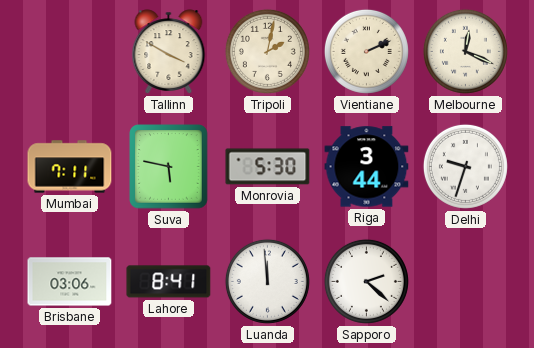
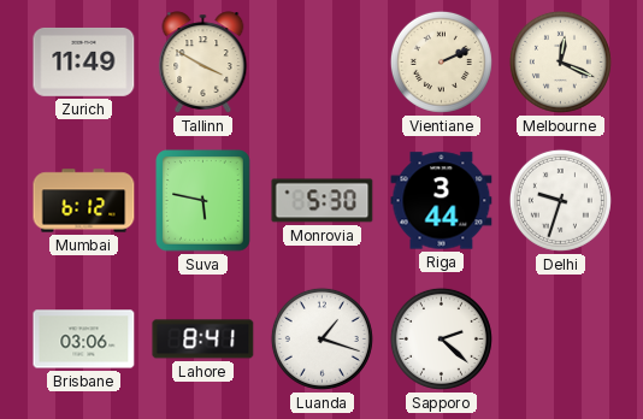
Zurich: none -> 11:49
Tripoli: 2:02 -> none
Mumbai: 7:11 -> 6:12
Luanda: 11:59 -> 1:18
